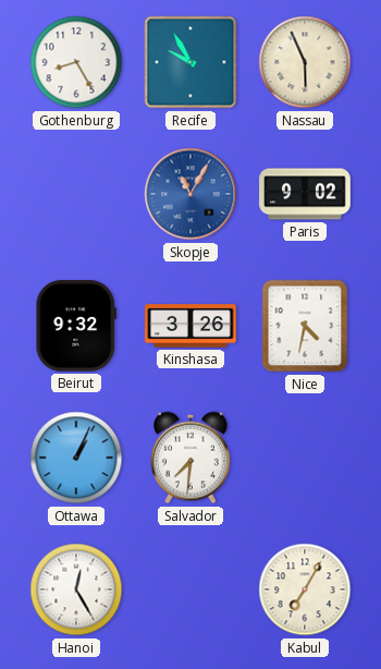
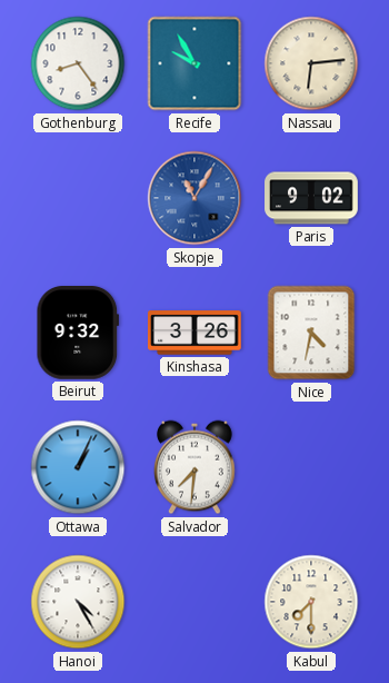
Gothenburg: 8:25 -> 8:24
Nassau: 5:56 -> 6:14
Hanoi: 12:25 -> 4:25
Kabul: 7:05 -> 7:30
